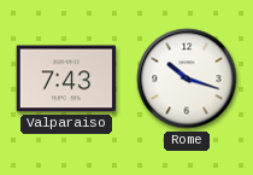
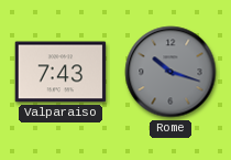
Rome dial: white -> grey
